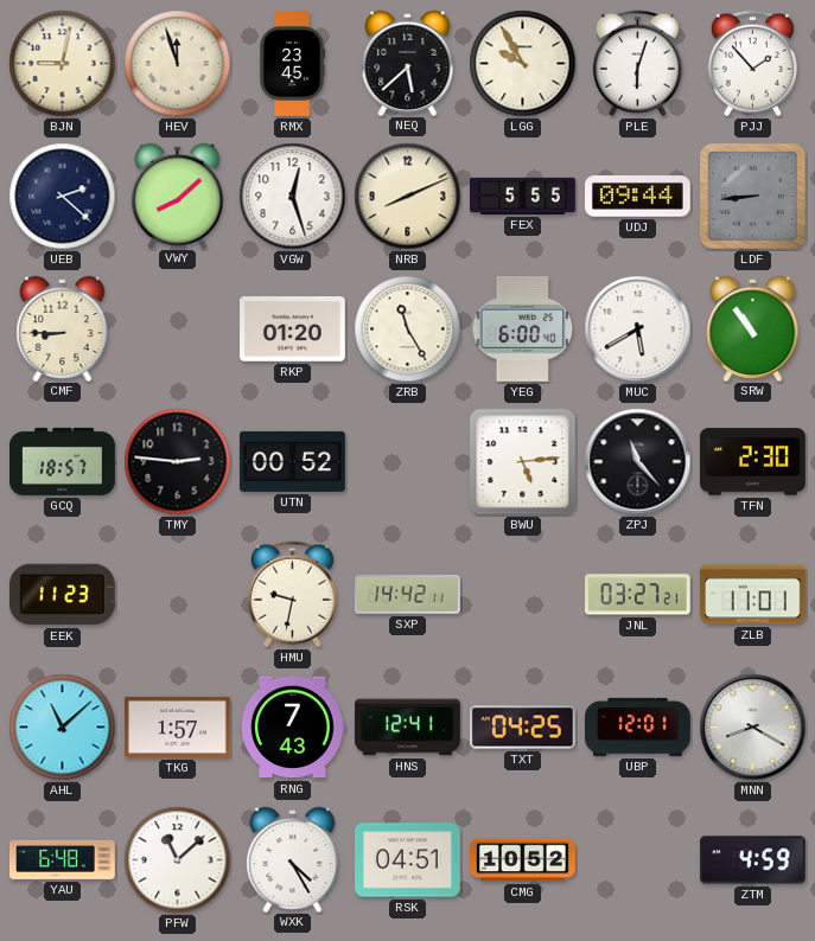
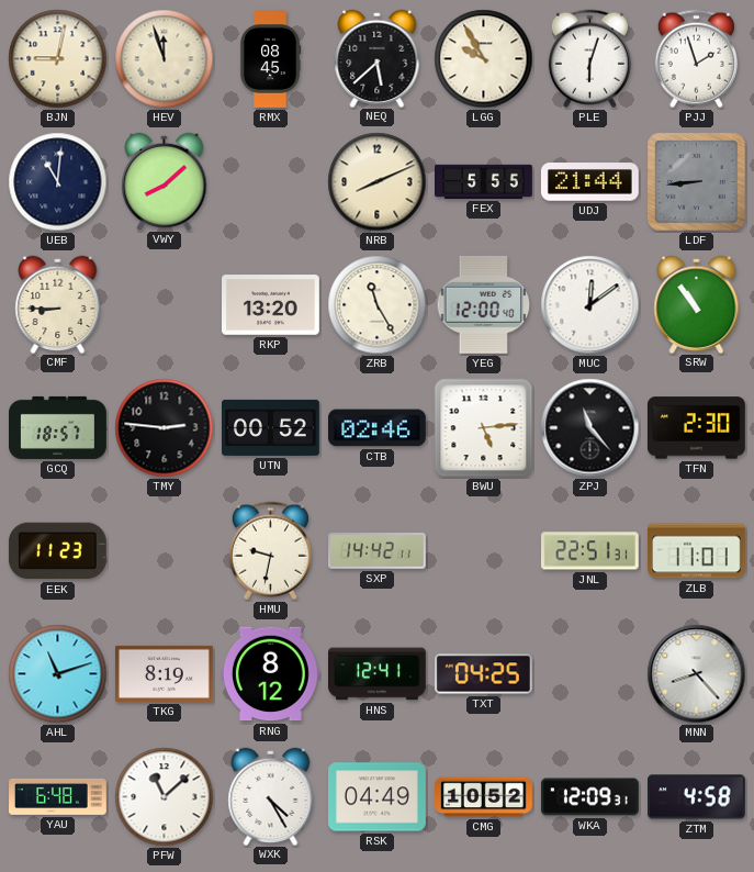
RMX: 23:45 -> 08:45
PJJ: 1:53 -> 1:57
UEB: 2:22 -> 11:01
VGW: 12:27 -> none
UDJ: 09:44 -> 21:44
RKP: 01:20 -> 13:20
YEG: 6:00 -> 12:00
MUC: 5:40 -> 12:09
CTB: none -> 02:46
JNL: 03:27 -> 22:51
AHL: 11:08 -> 11:12
TKG: 1:57 -> 8:19
RNG: 7:43 -> 8:12
UBP: 12:01 -> none
MNN: 8:20 -> 8:23
RSK: 04:51 -> 04:49
WKA: none -> 12:09
ZTM: 4:59 -> 4:58
